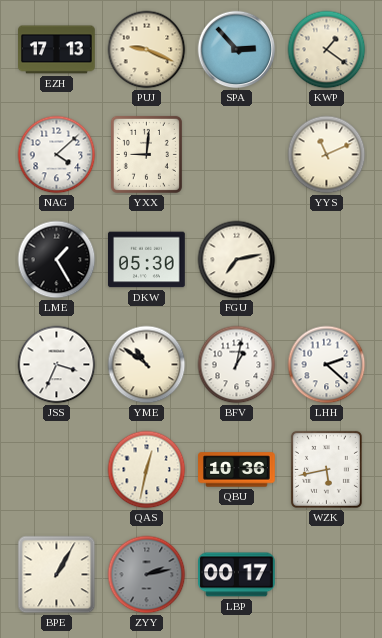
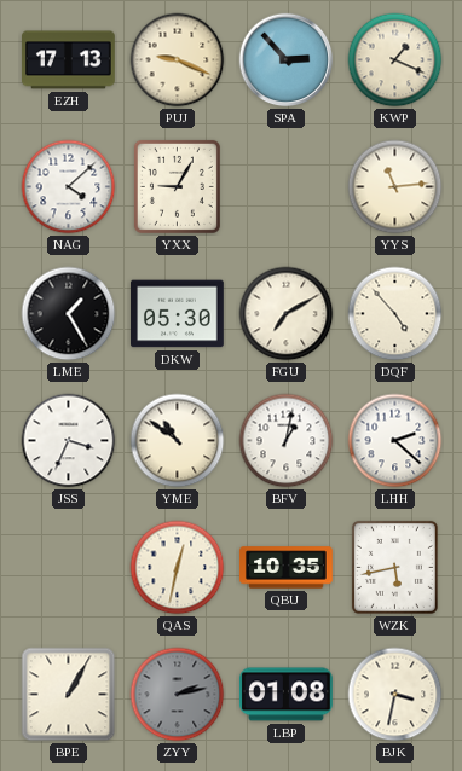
KWP: 1:21 -> 1:19
YXX: 9:01 -> 9:05
YYS: 11:11 -> 11:14
FGU: 7:13 -> 7:10
DQF: none -> 4:53
QBU: 10:36 -> 10:35
LBP: 00:17 -> 01:08
BJK: none -> 3:32
